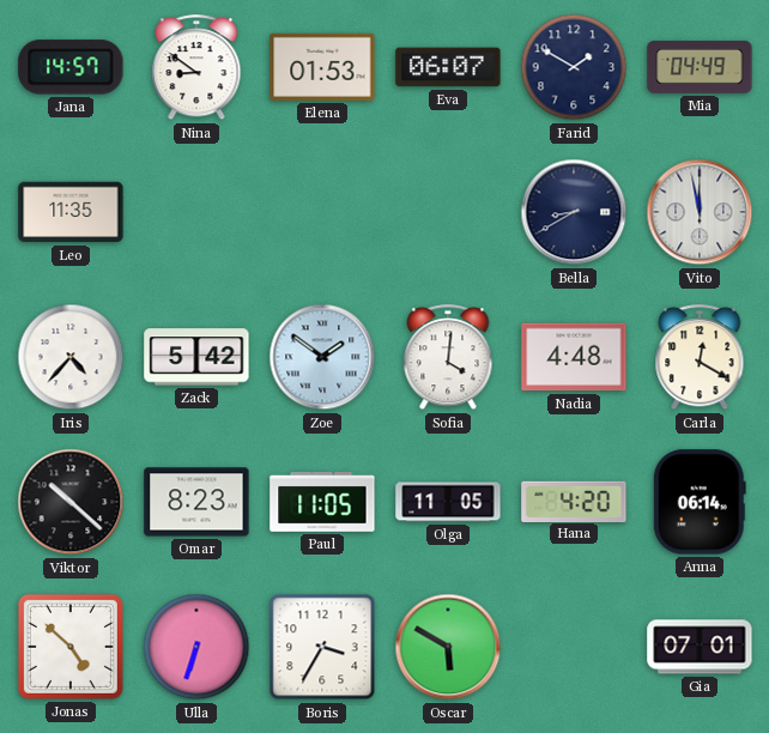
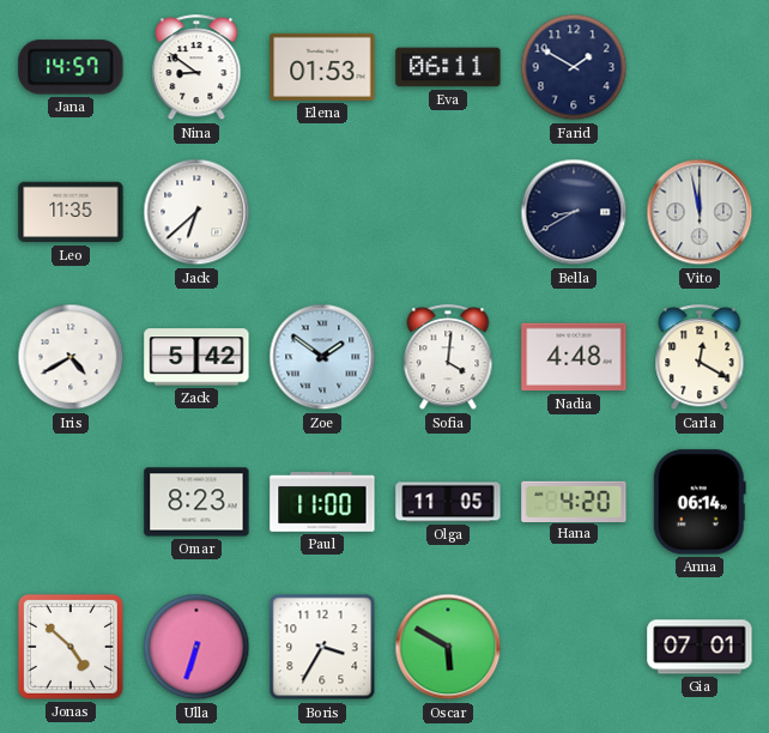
Eva: 06:07 -> 06:11
Mia: 04:49 -> none
Jack: none -> 6:38
Iris: 4:37 -> 4:40
Viktor: 10:22 -> none
Paul: 11:05 -> 11:00
